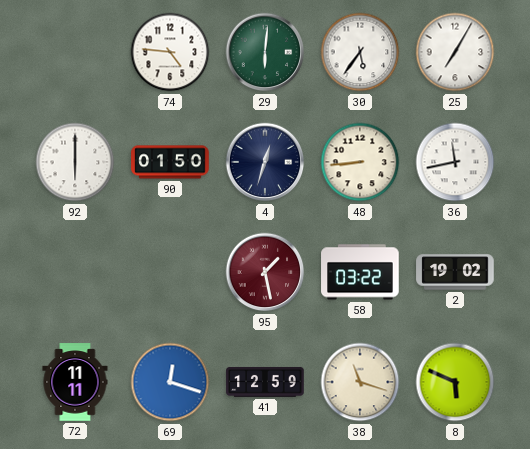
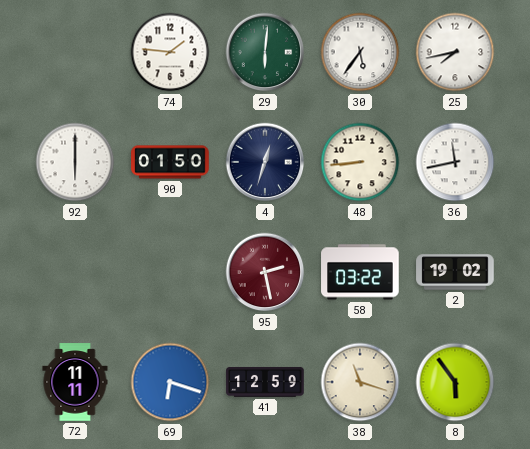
74: 4:46 -> 1:46
25: 7:05 -> 7:43
95: 1:28 -> 2:28
69: 12:18 -> 6:18
8: 5:49 -> 5:54
